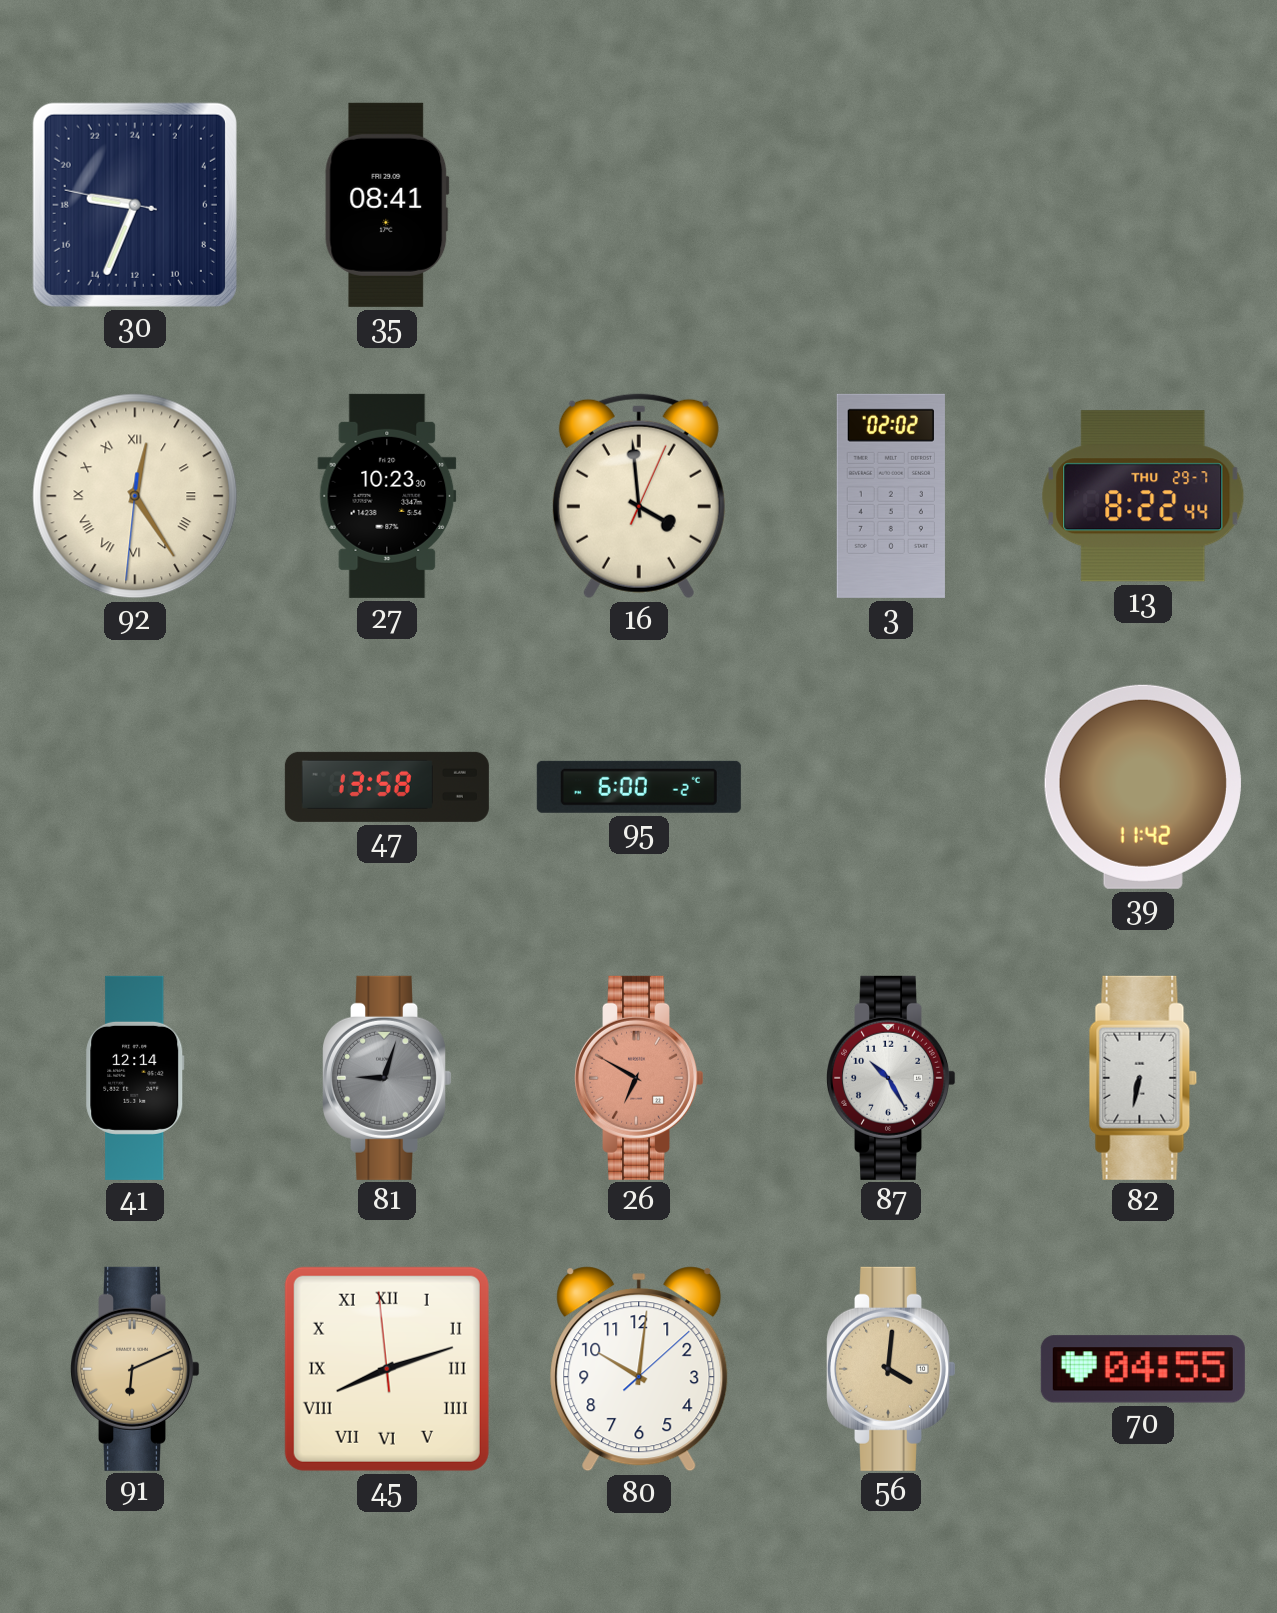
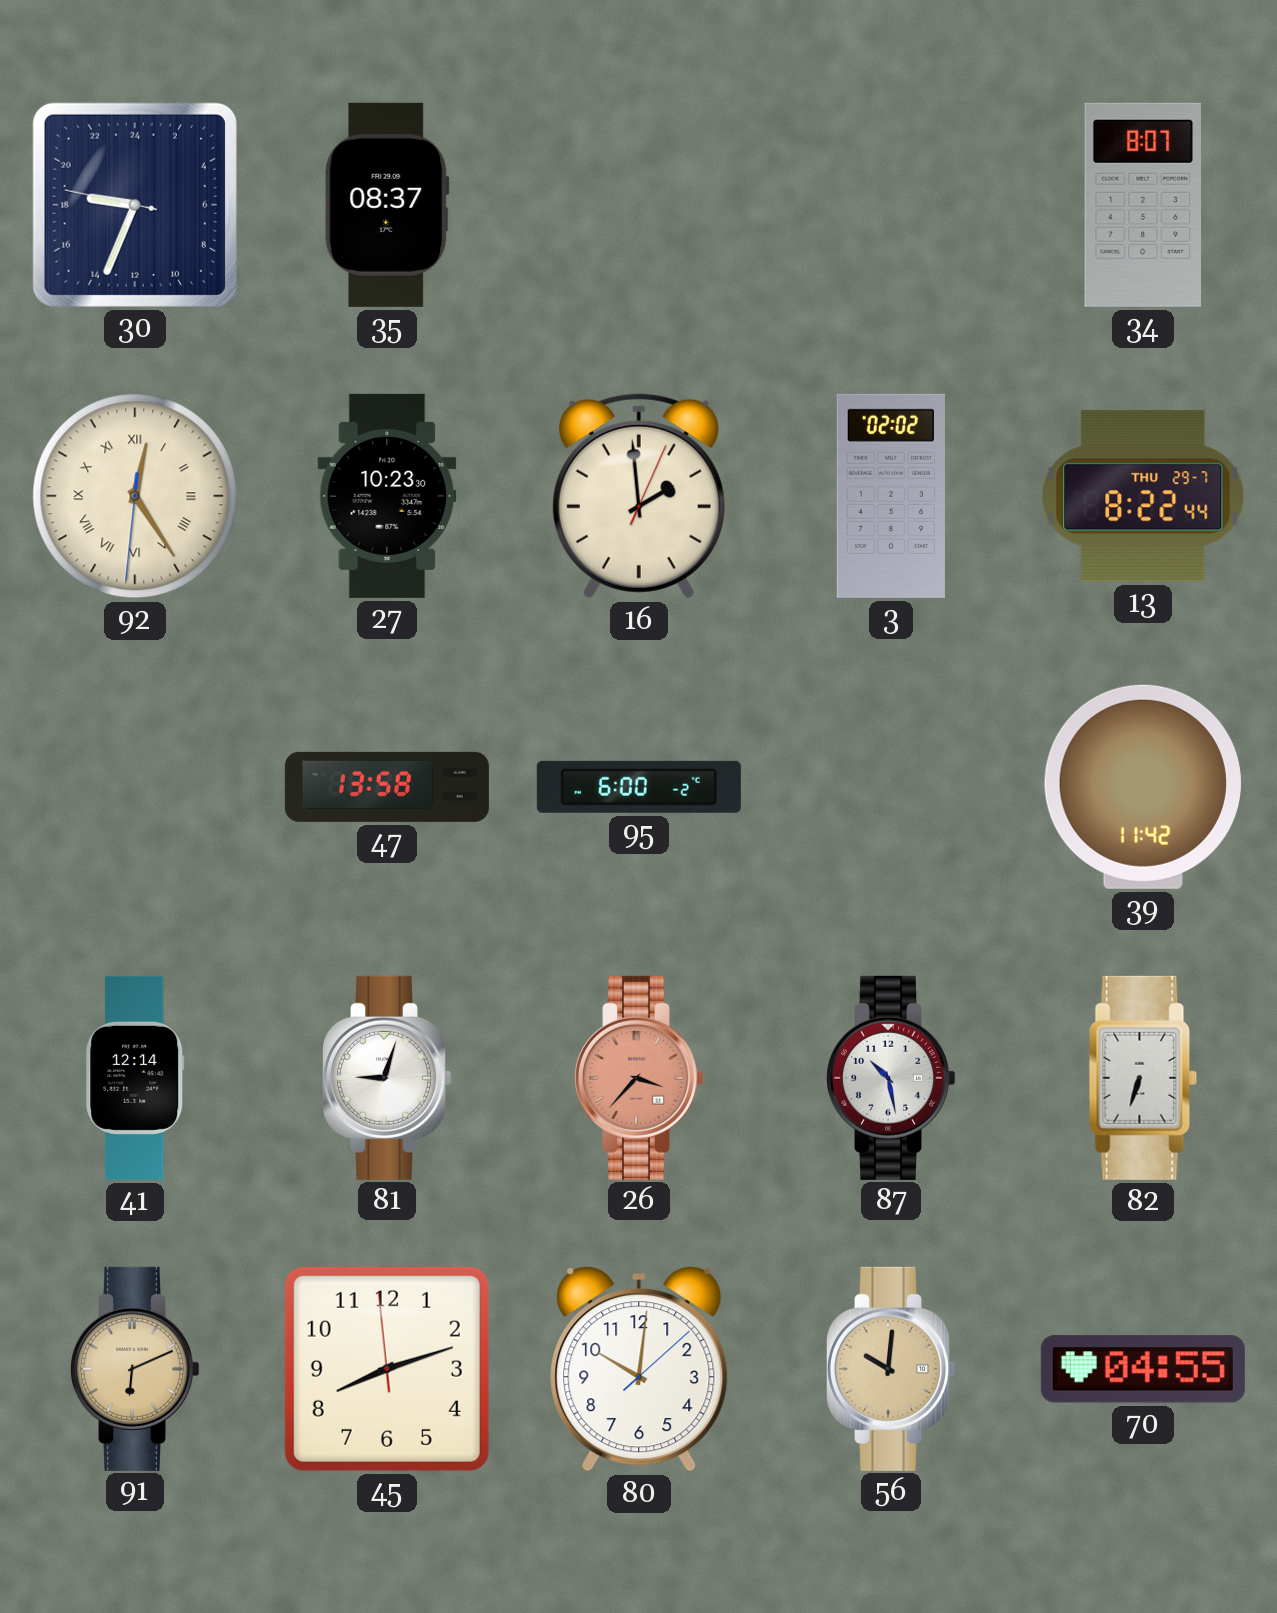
35: 08:41 -> 08:37
34: none -> 8:07
16: 3:59 -> 1:59
81 dial: grey -> white
26: 6:50 -> 3:37
87: 10:25 -> 10:28
82: 6:32 -> 6:33
45 numerals: Roman -> Arabic
56: 4:01 -> 10:01
